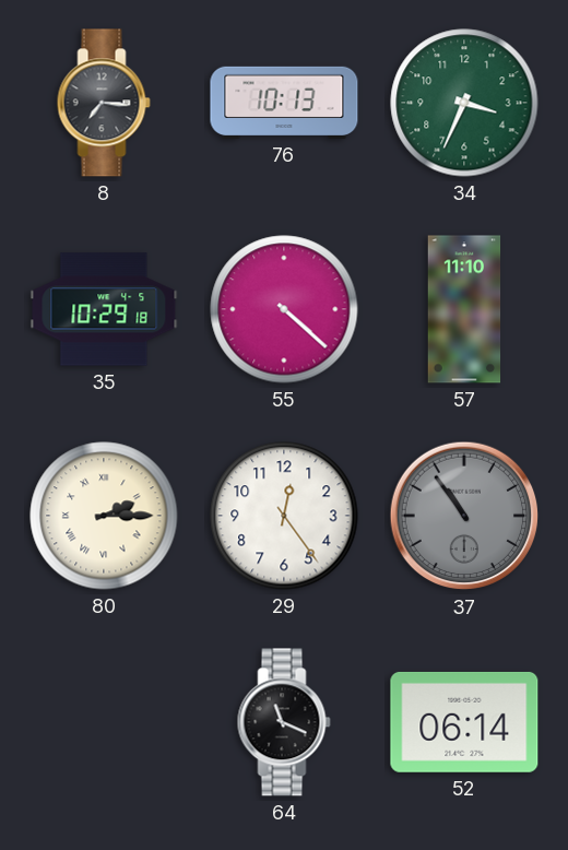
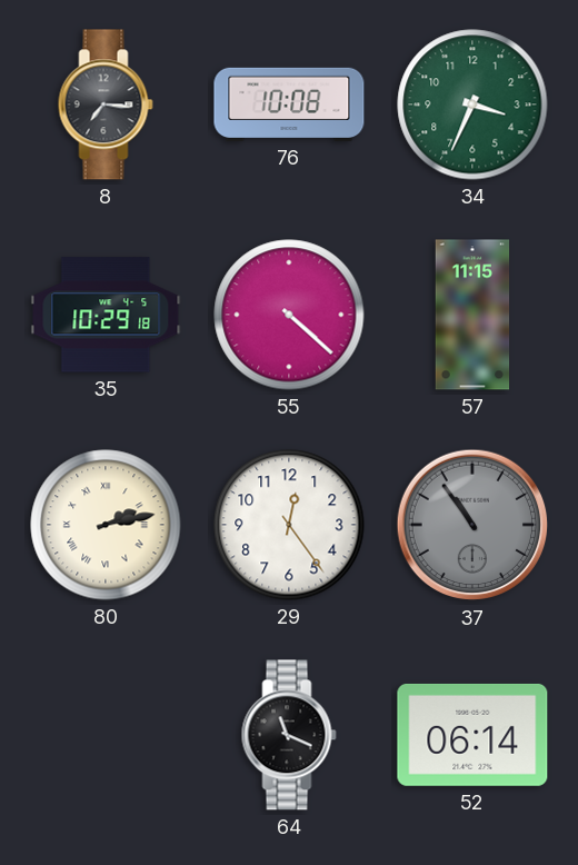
76: 10:13 -> 10:08
57: 11:10 -> 11:15
80: 2:15 -> 2:13
